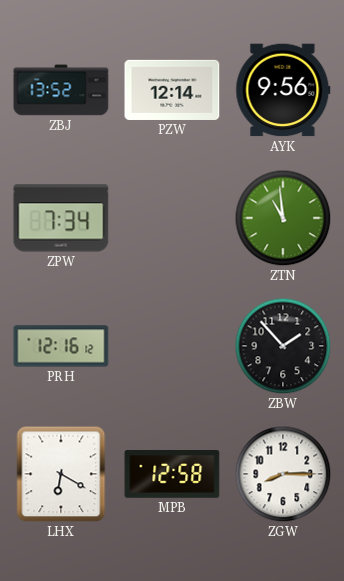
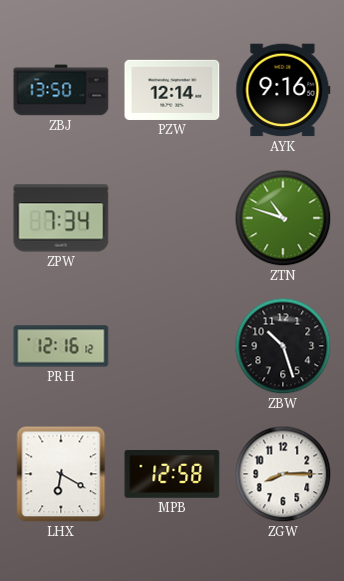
ZBJ: 13:52 -> 13:50
AYK: 9:56 -> 9:16
ZTN: 10:59 -> 10:48
ZBW: 1:53 -> 10:27
